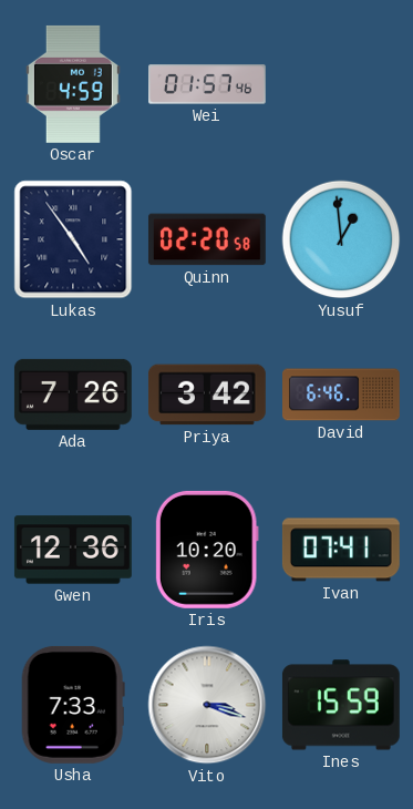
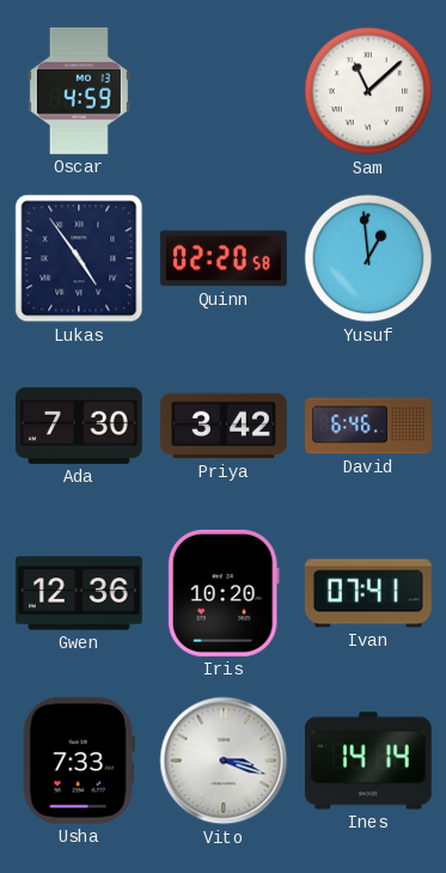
Wei: 01:57 -> none
Sam: none -> 11:08
Ada: 7:26 -> 7:30
Ines: 15:59 -> 14:14
